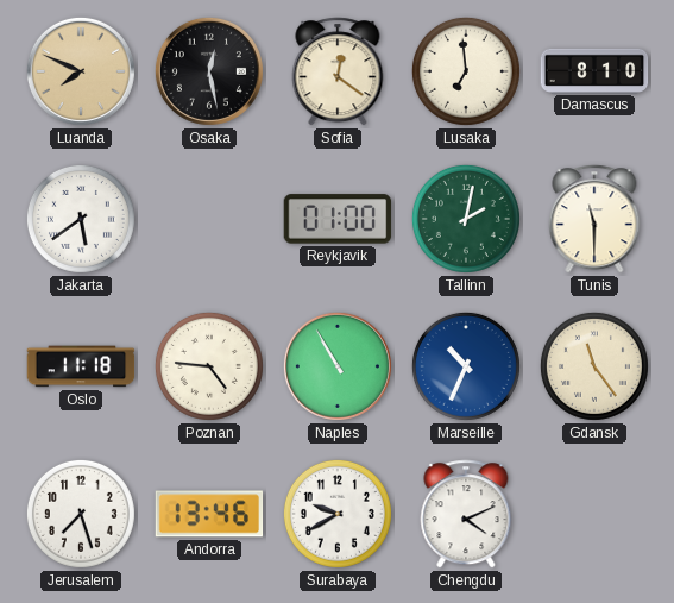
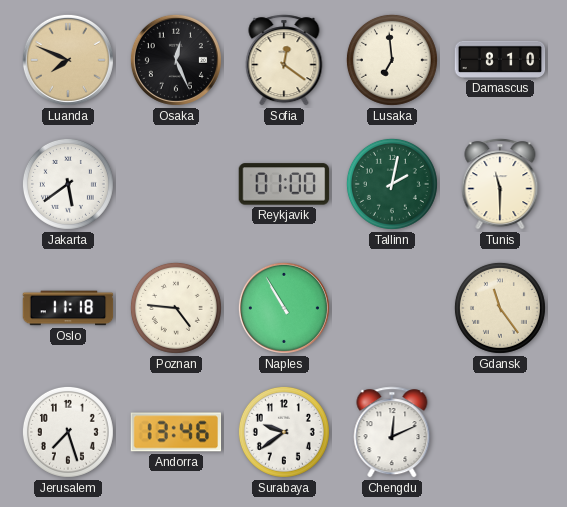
Osaka: 12:28 -> 12:26
Marseille: 10:34 -> none
Surabaya: 9:40 -> 9:39
Chengdu: 4:11 -> 12:11
